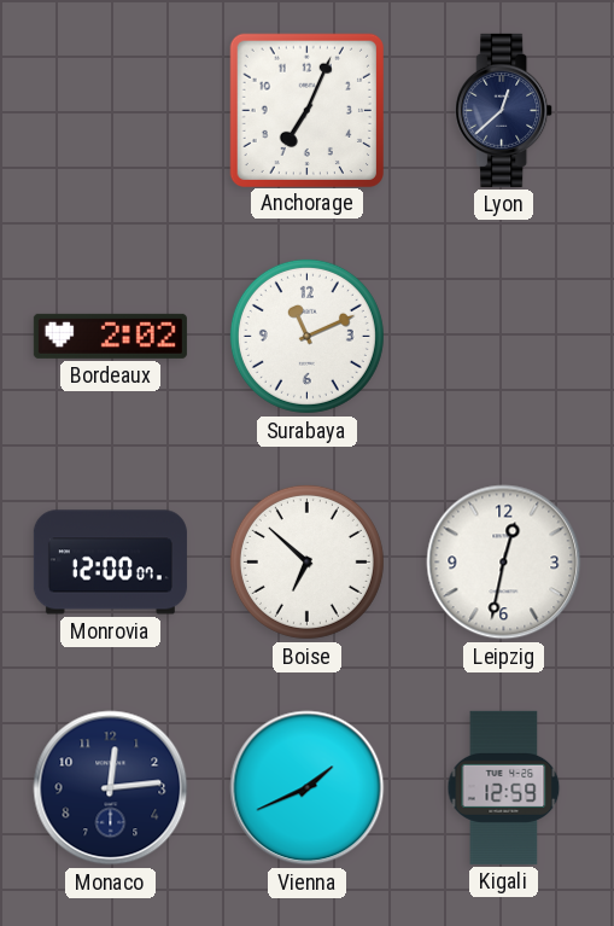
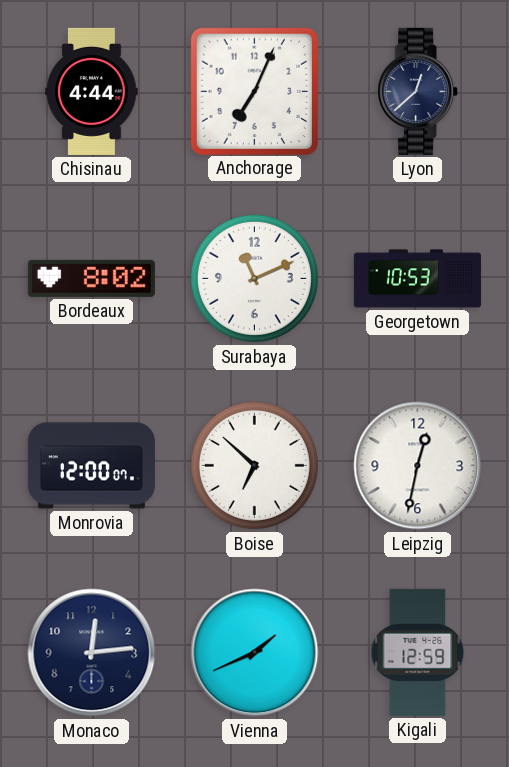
Chisinau: none -> 4:44
Bordeaux: 2:02 -> 8:02
Georgetown: none -> 10:53
